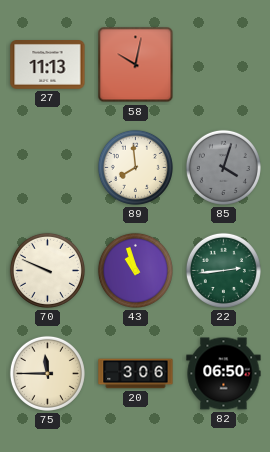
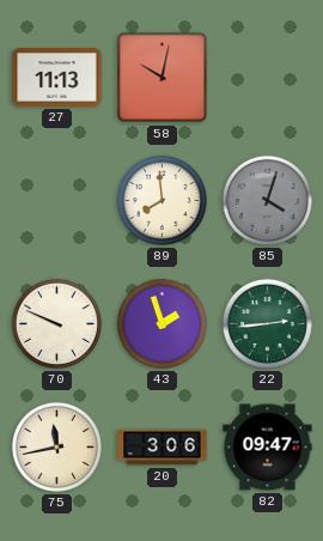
43: 10:57 -> 1:57
75: 11:45 -> 11:43
82: 06:50 -> 09:47
